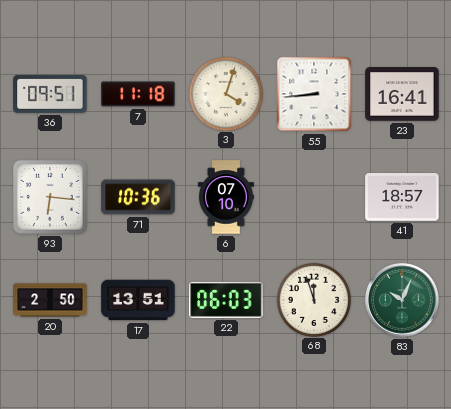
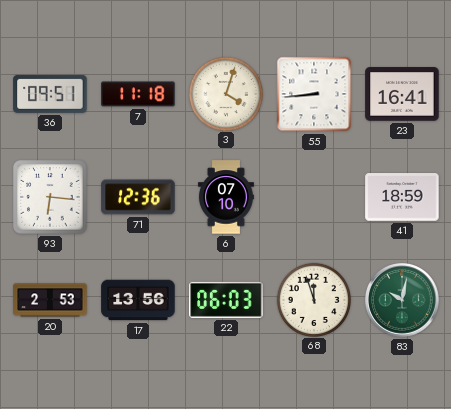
71: 10:36 -> 12:36
41: 18:57 -> 18:59
20: 2:50 -> 2:53
17: 13:51 -> 13:56
83: 10:04 -> 10:02
